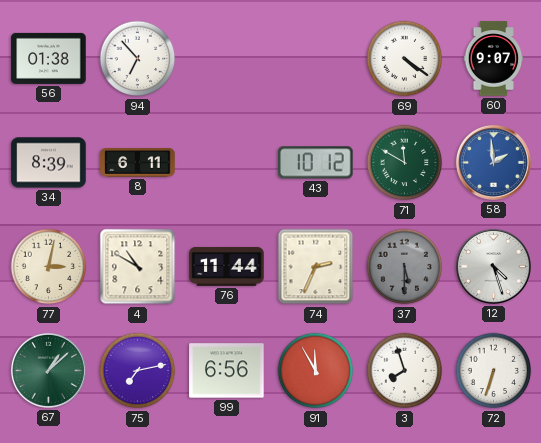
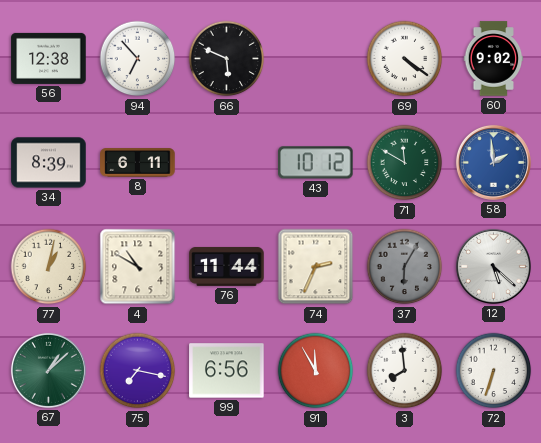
56: 01:38 -> 12:38
66: none -> 5:49
60: 9:07 -> 9:02
77: 3:02 -> 1:02
37: 5:30 -> 6:05
12: 4:27 -> 5:22
75: 7:13 -> 7:17
3: 7:57 -> 7:59
